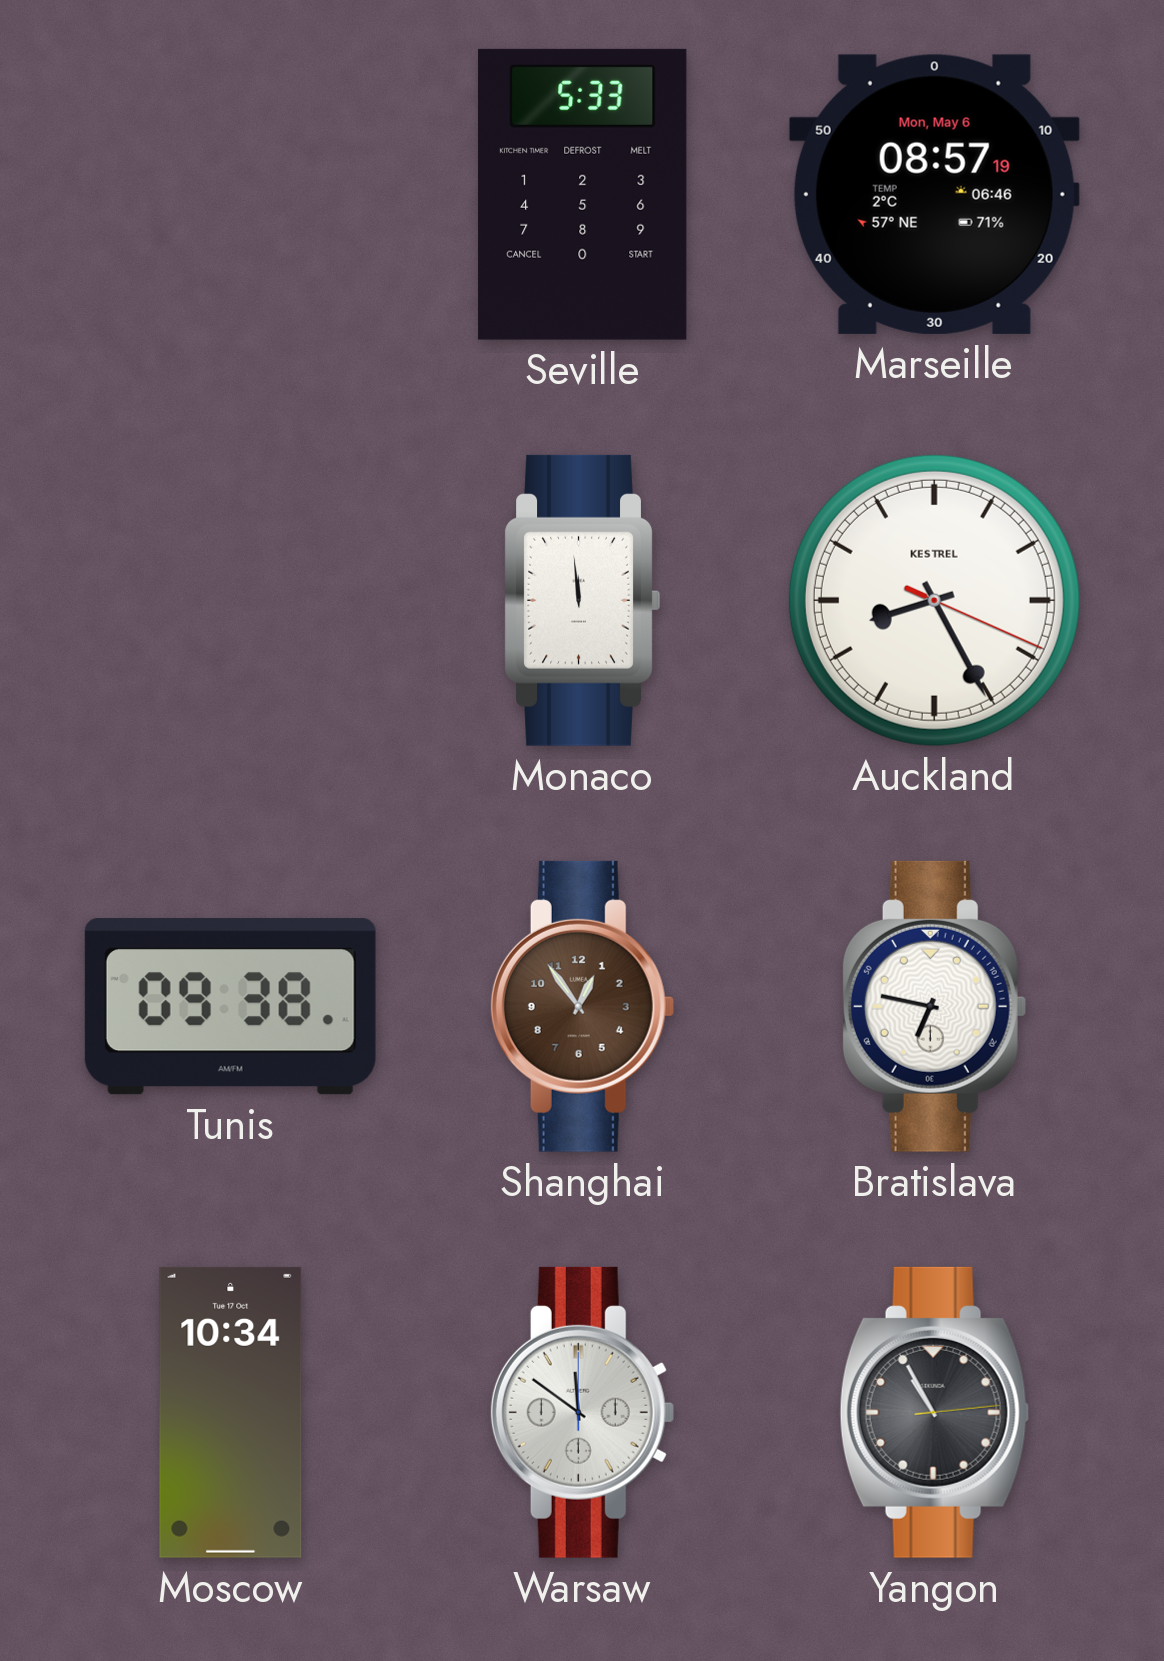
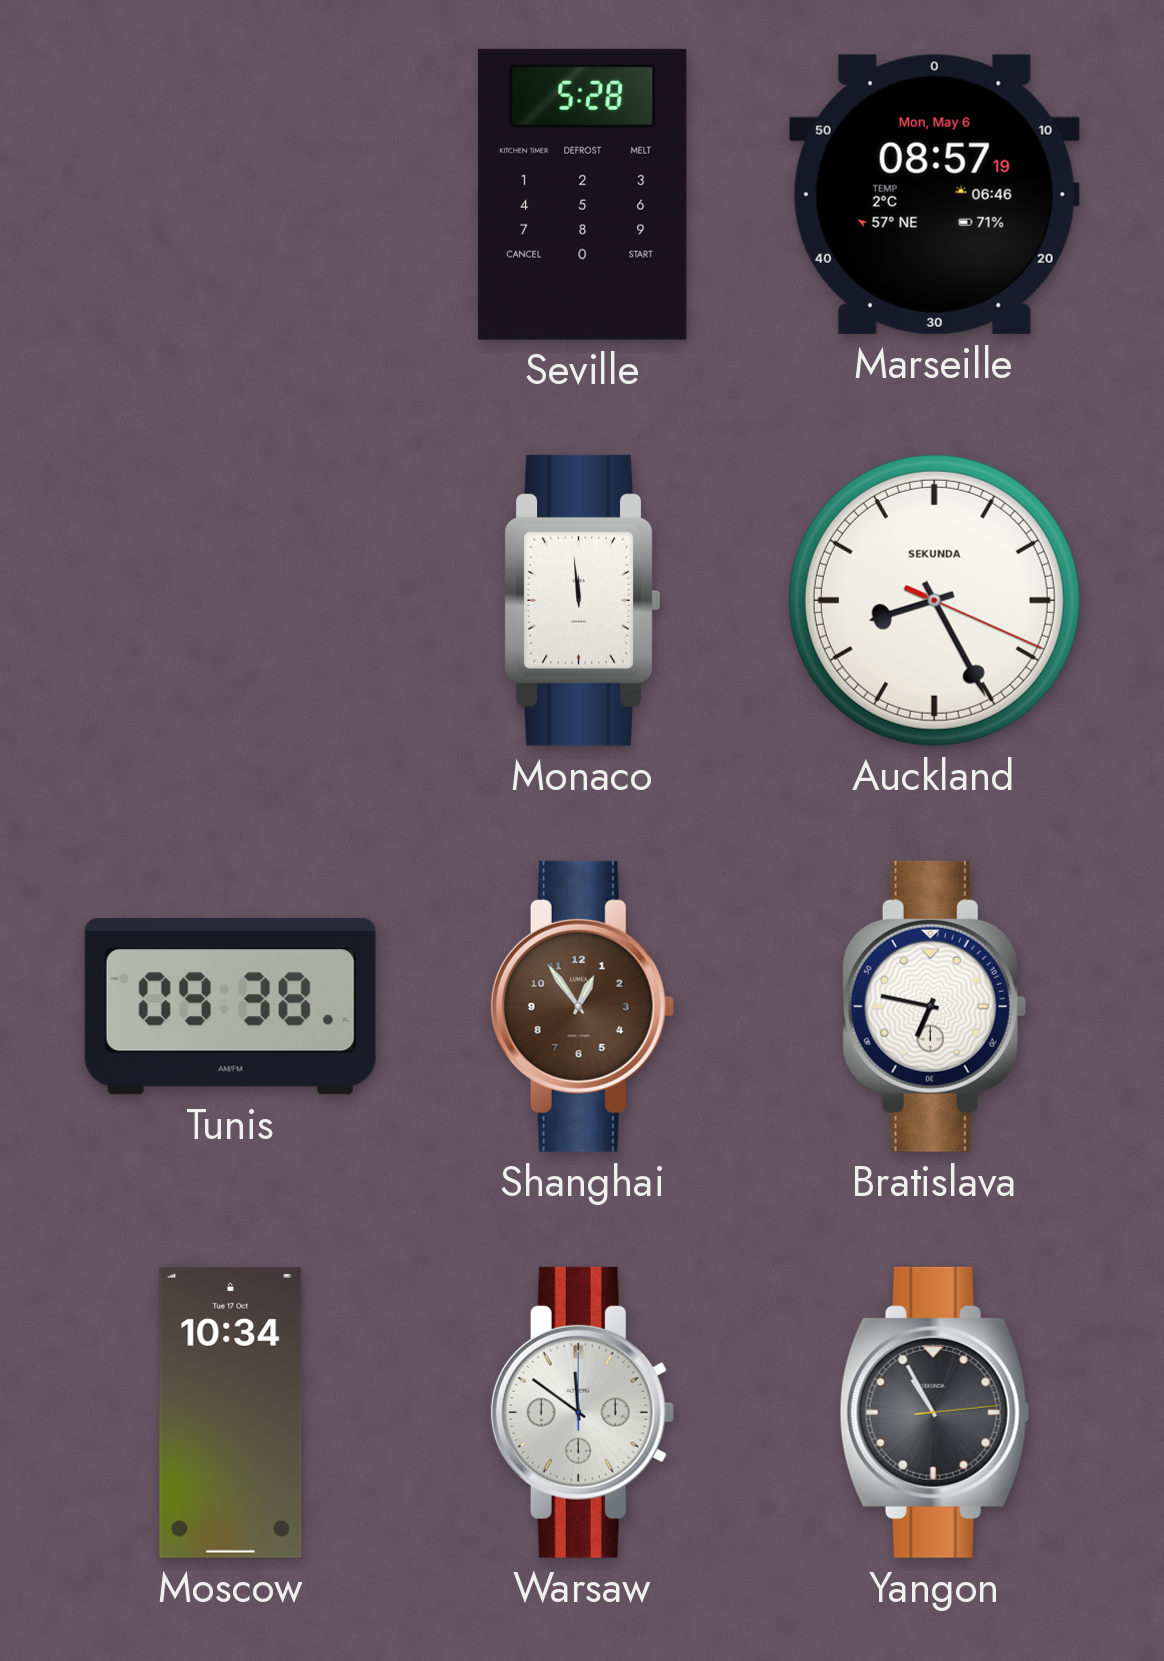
Seville: 5:33 -> 5:28
Auckland brand: KESTREL -> SEKUNDA
